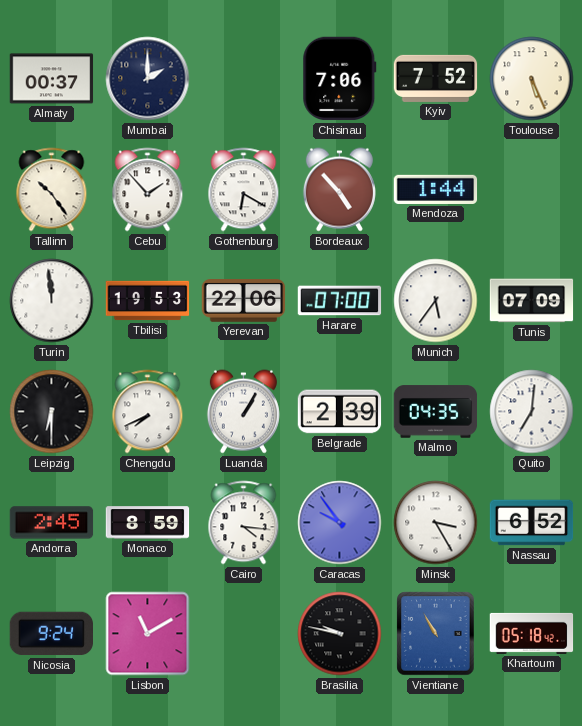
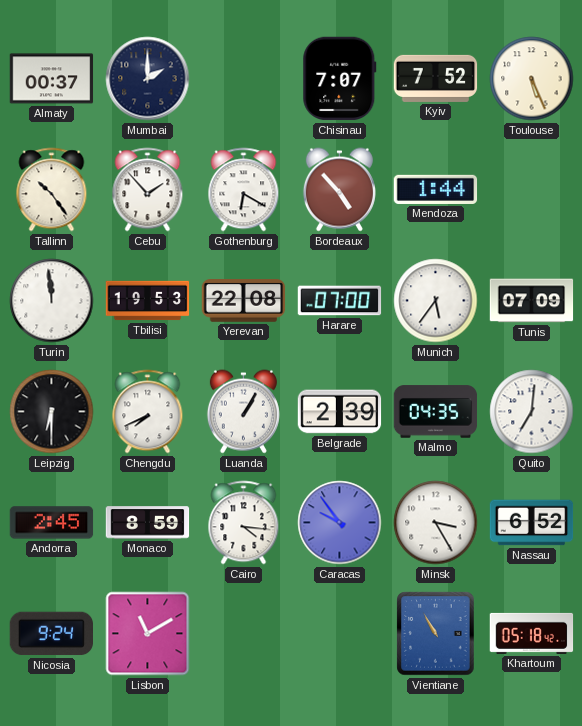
Chisinau: 7:06 -> 7:07
Yerevan: 22:06 -> 22:08
Brasilia: 9:47 -> none
